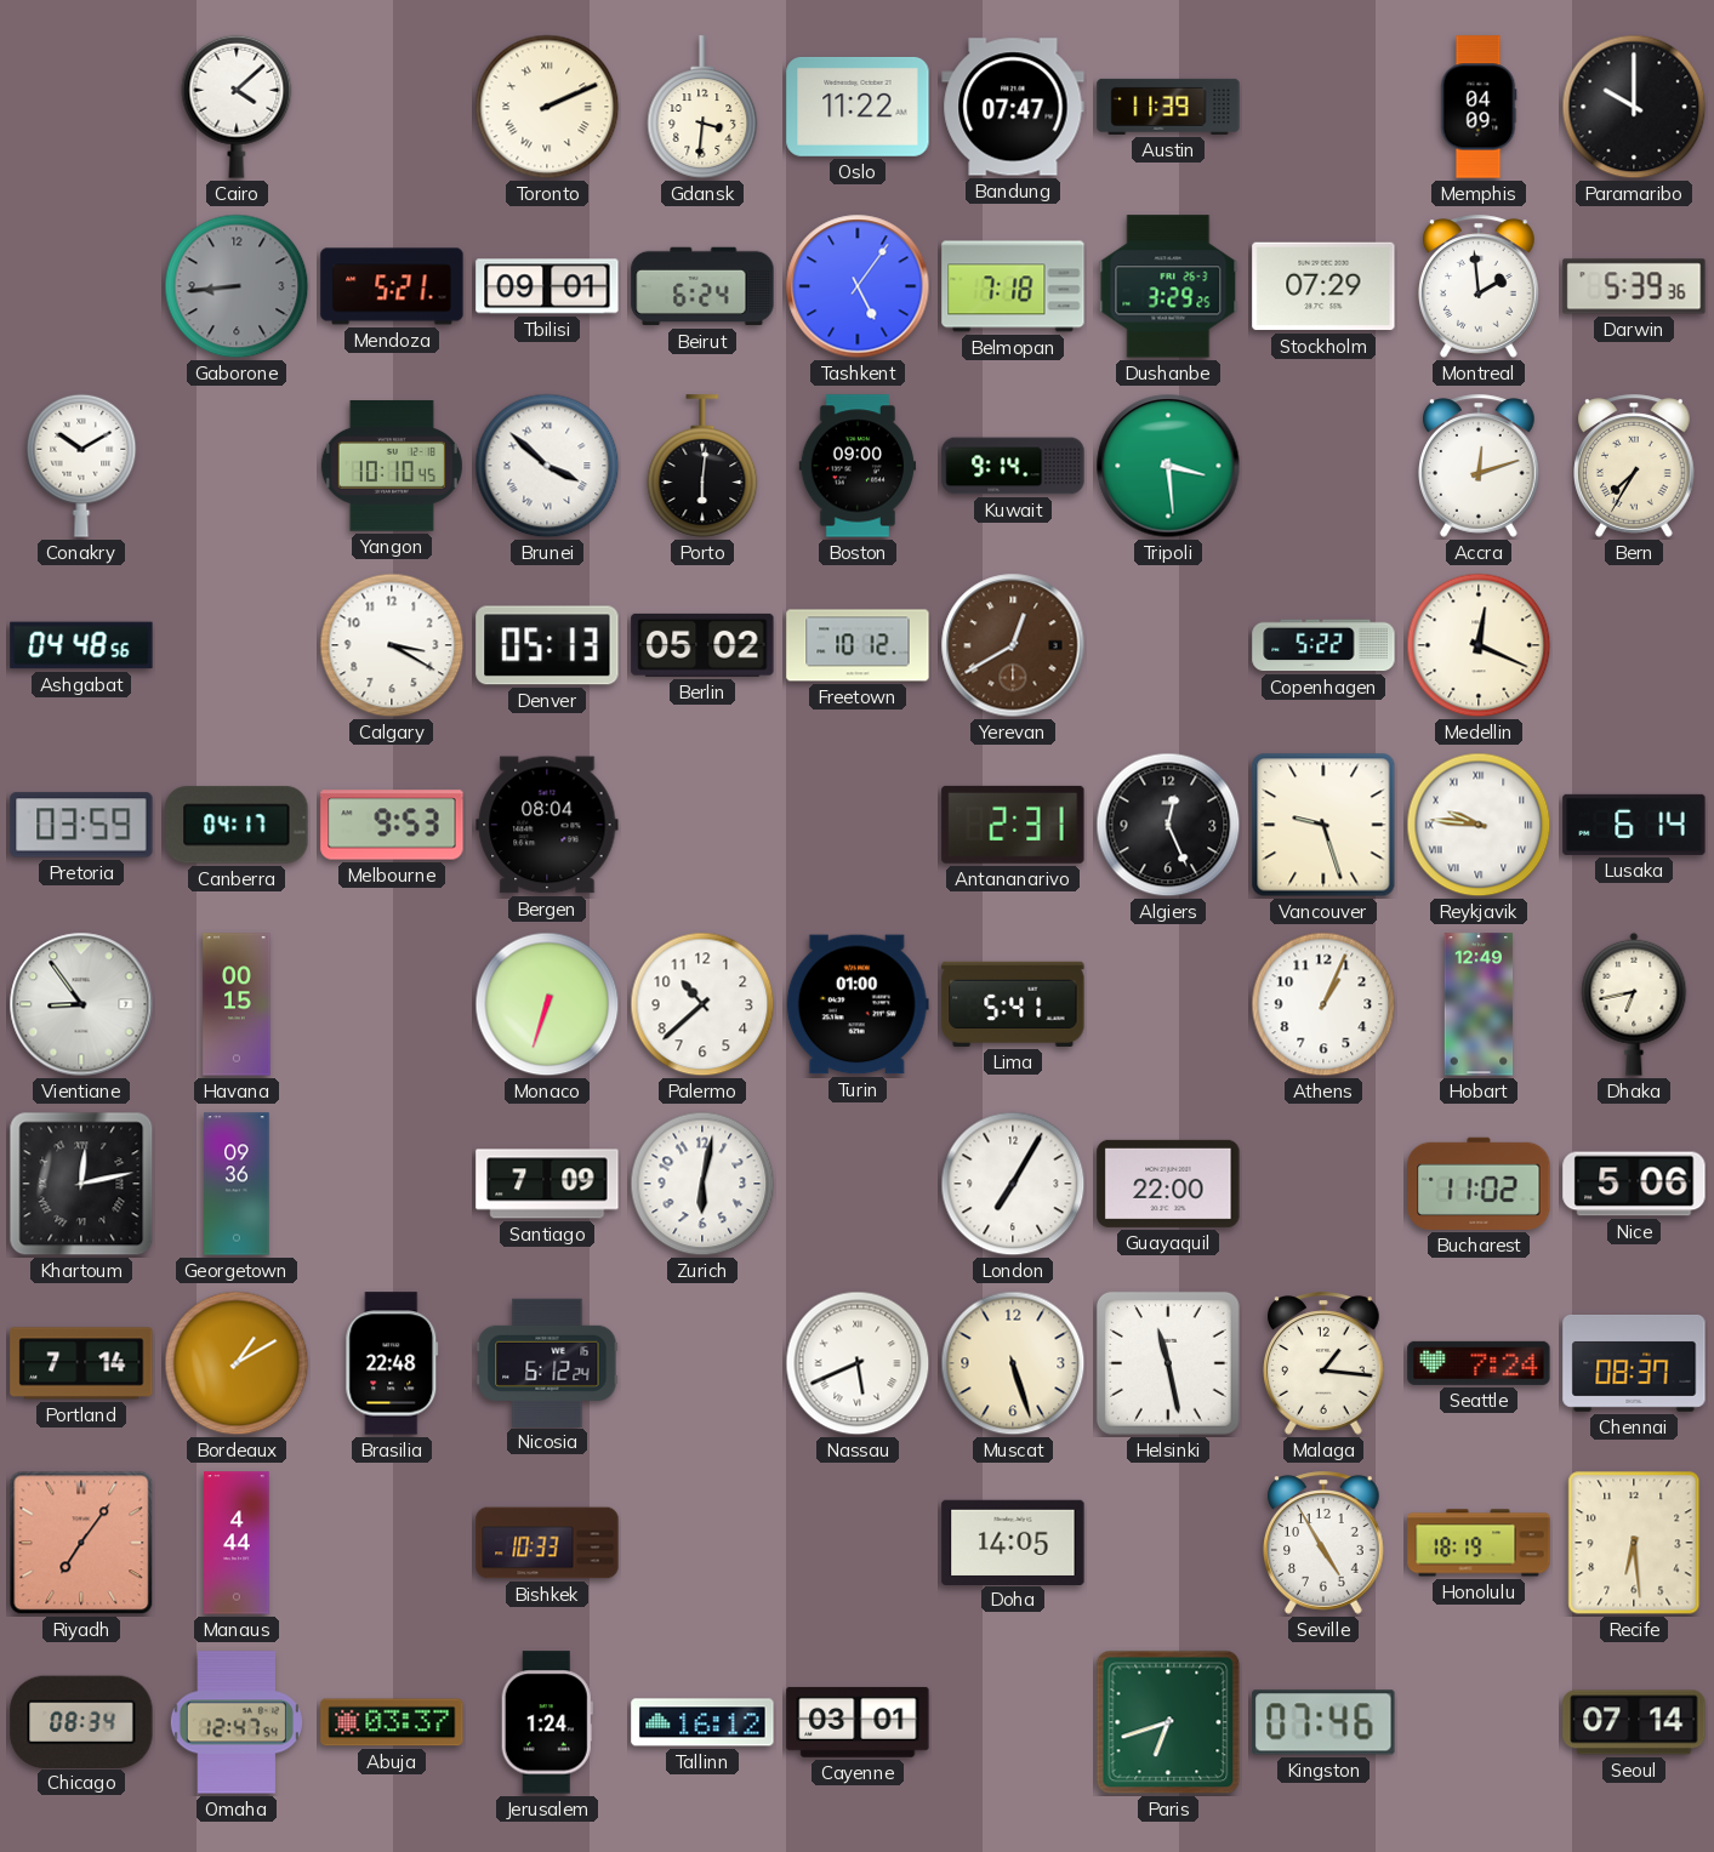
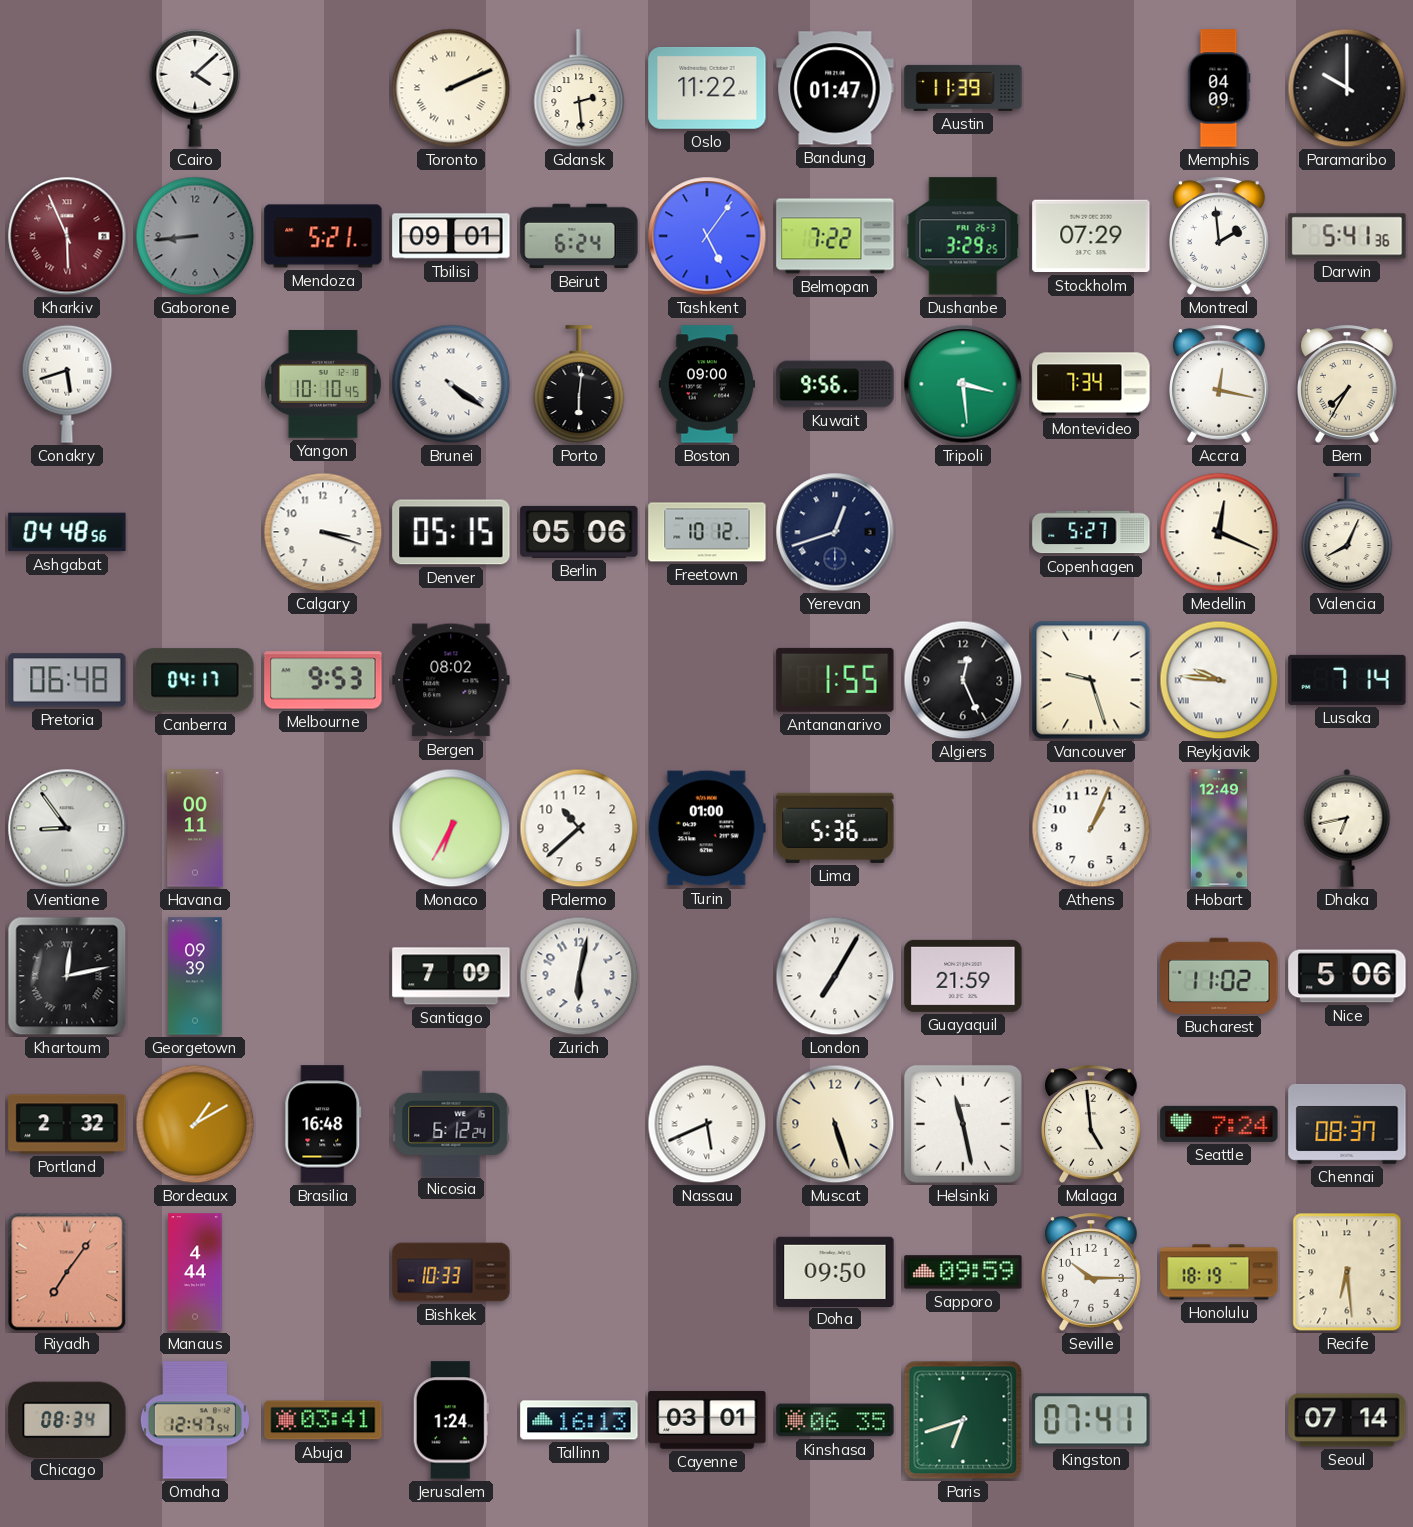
Gdansk: 3:31 -> 2:29
Bandung: 07:47 -> 01:47
Kharkiv: none -> 5:56
Belmopan: 7:18 -> 7:22
Darwin: 5:39 -> 5:41
Conakry: 10:10 -> 5:42
Brunei: 3:52 -> 4:21
Kuwait: 9:14 -> 9:56
Montevideo: none -> 7:34
Accra: 12:12 -> 12:17
Calgary: 3:20 -> 3:18
Denver: 05:13 -> 05:15
Berlin: 05:02 -> 05:06
Yerevan: 12:40 -> 12:42
Yerevan dial: brown -> navy
Copenhagen: 5:22 -> 5:27
Valencia: none -> 8:04
Pretoria: 03:59 -> 06:48
Bergen: 08:04 -> 08:02
Antananarivo: 2:31 -> 1:55
Lusaka: 6:14 -> 7:14
Havana: 00:15 -> 00:11
Monaco: 6:33 -> 6:35
Lima: 5:41 -> 5:36
Georgetown: 09:36 -> 09:39
Guayaquil: 22:00 -> 21:59
Portland: 7:14 -> 2:32
Brasilia: 22:48 -> 16:48
Malaga: 1:16 -> 4:59
Doha: 14:05 -> 09:50
Sapporo: none -> 09:59
Seville: 4:55 -> 10:15
Abuja: 03:37 -> 03:41
Tallinn: 16:12 -> 16:13
Kinshasa: none -> 06:35
Kingston: 07:46 -> 07:41
